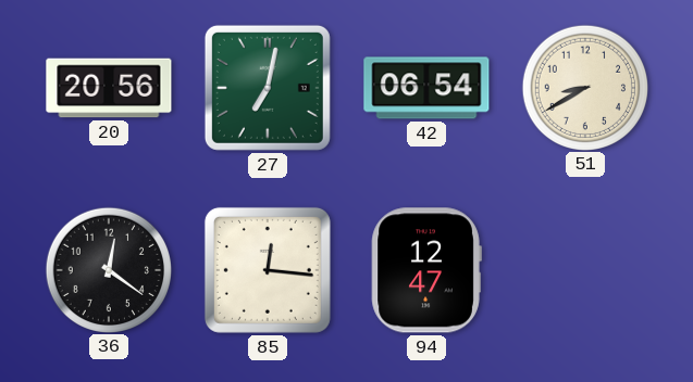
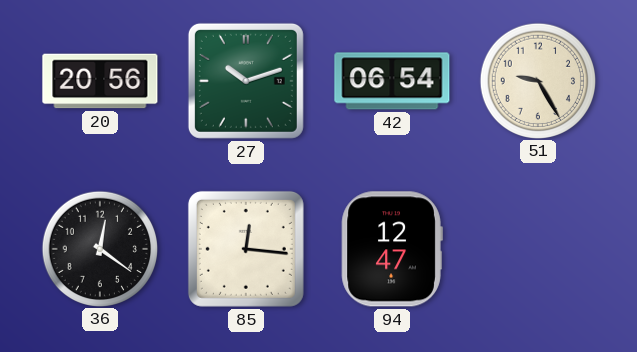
27: 7:02 -> 10:12
51: 8:40 -> 9:25
